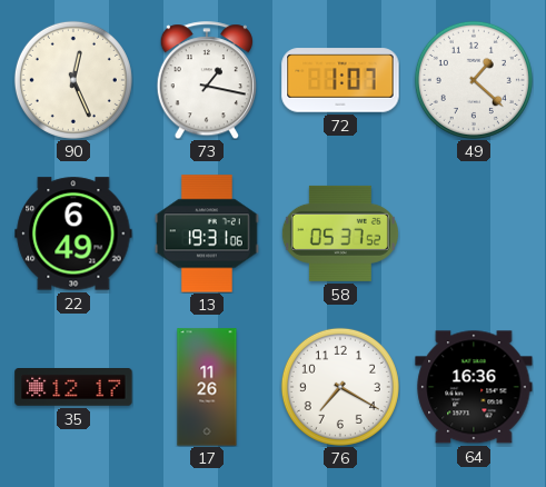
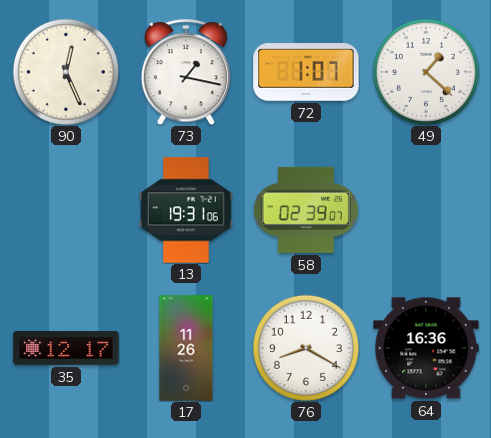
22: 6:49 -> none
58: 05:37 -> 02:39
76: 7:20 -> 8:20
